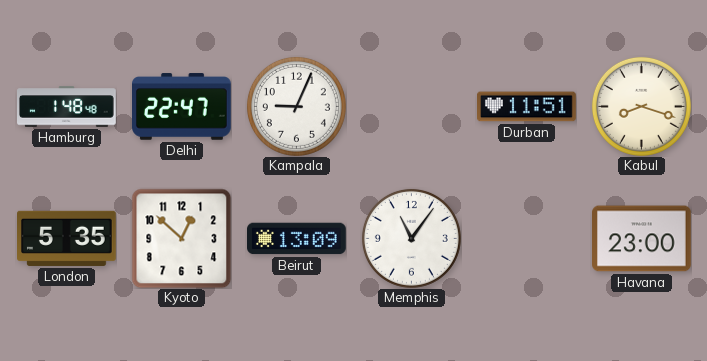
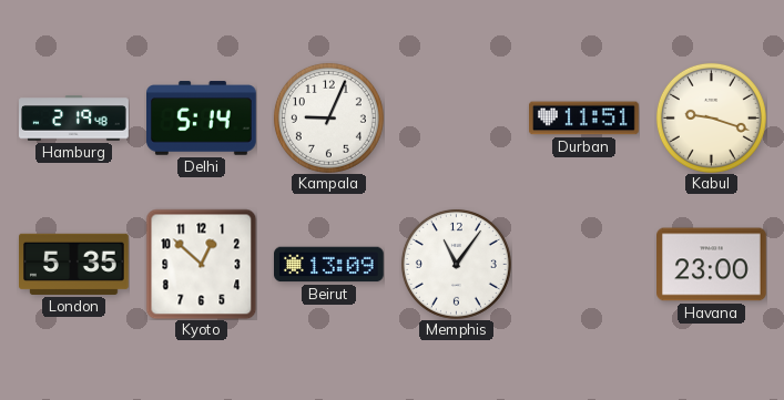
Hamburg: 1:48 -> 2:19
Delhi: 22:47 -> 5:14
Kabul: 8:18 -> 9:18
